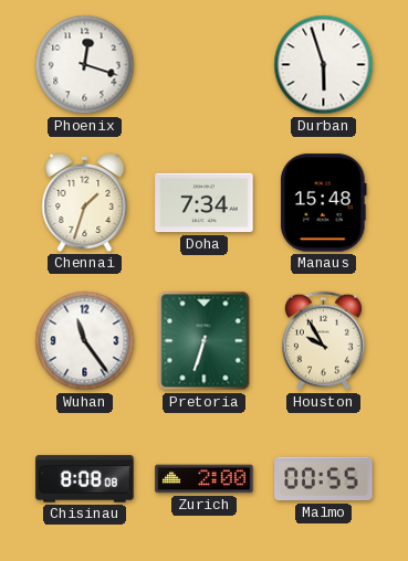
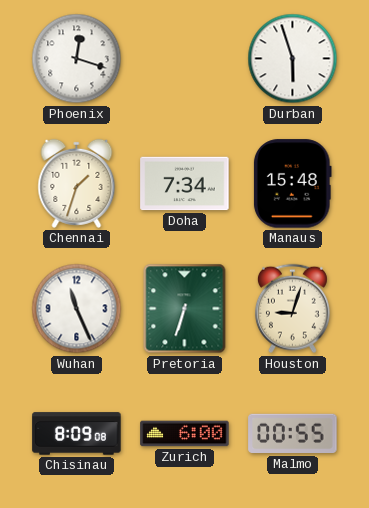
Wuhan: 11:24 -> 11:26
Houston: 9:55 -> 9:03
Chisinau: 8:08 -> 8:09
Zurich: 2:00 -> 6:00
